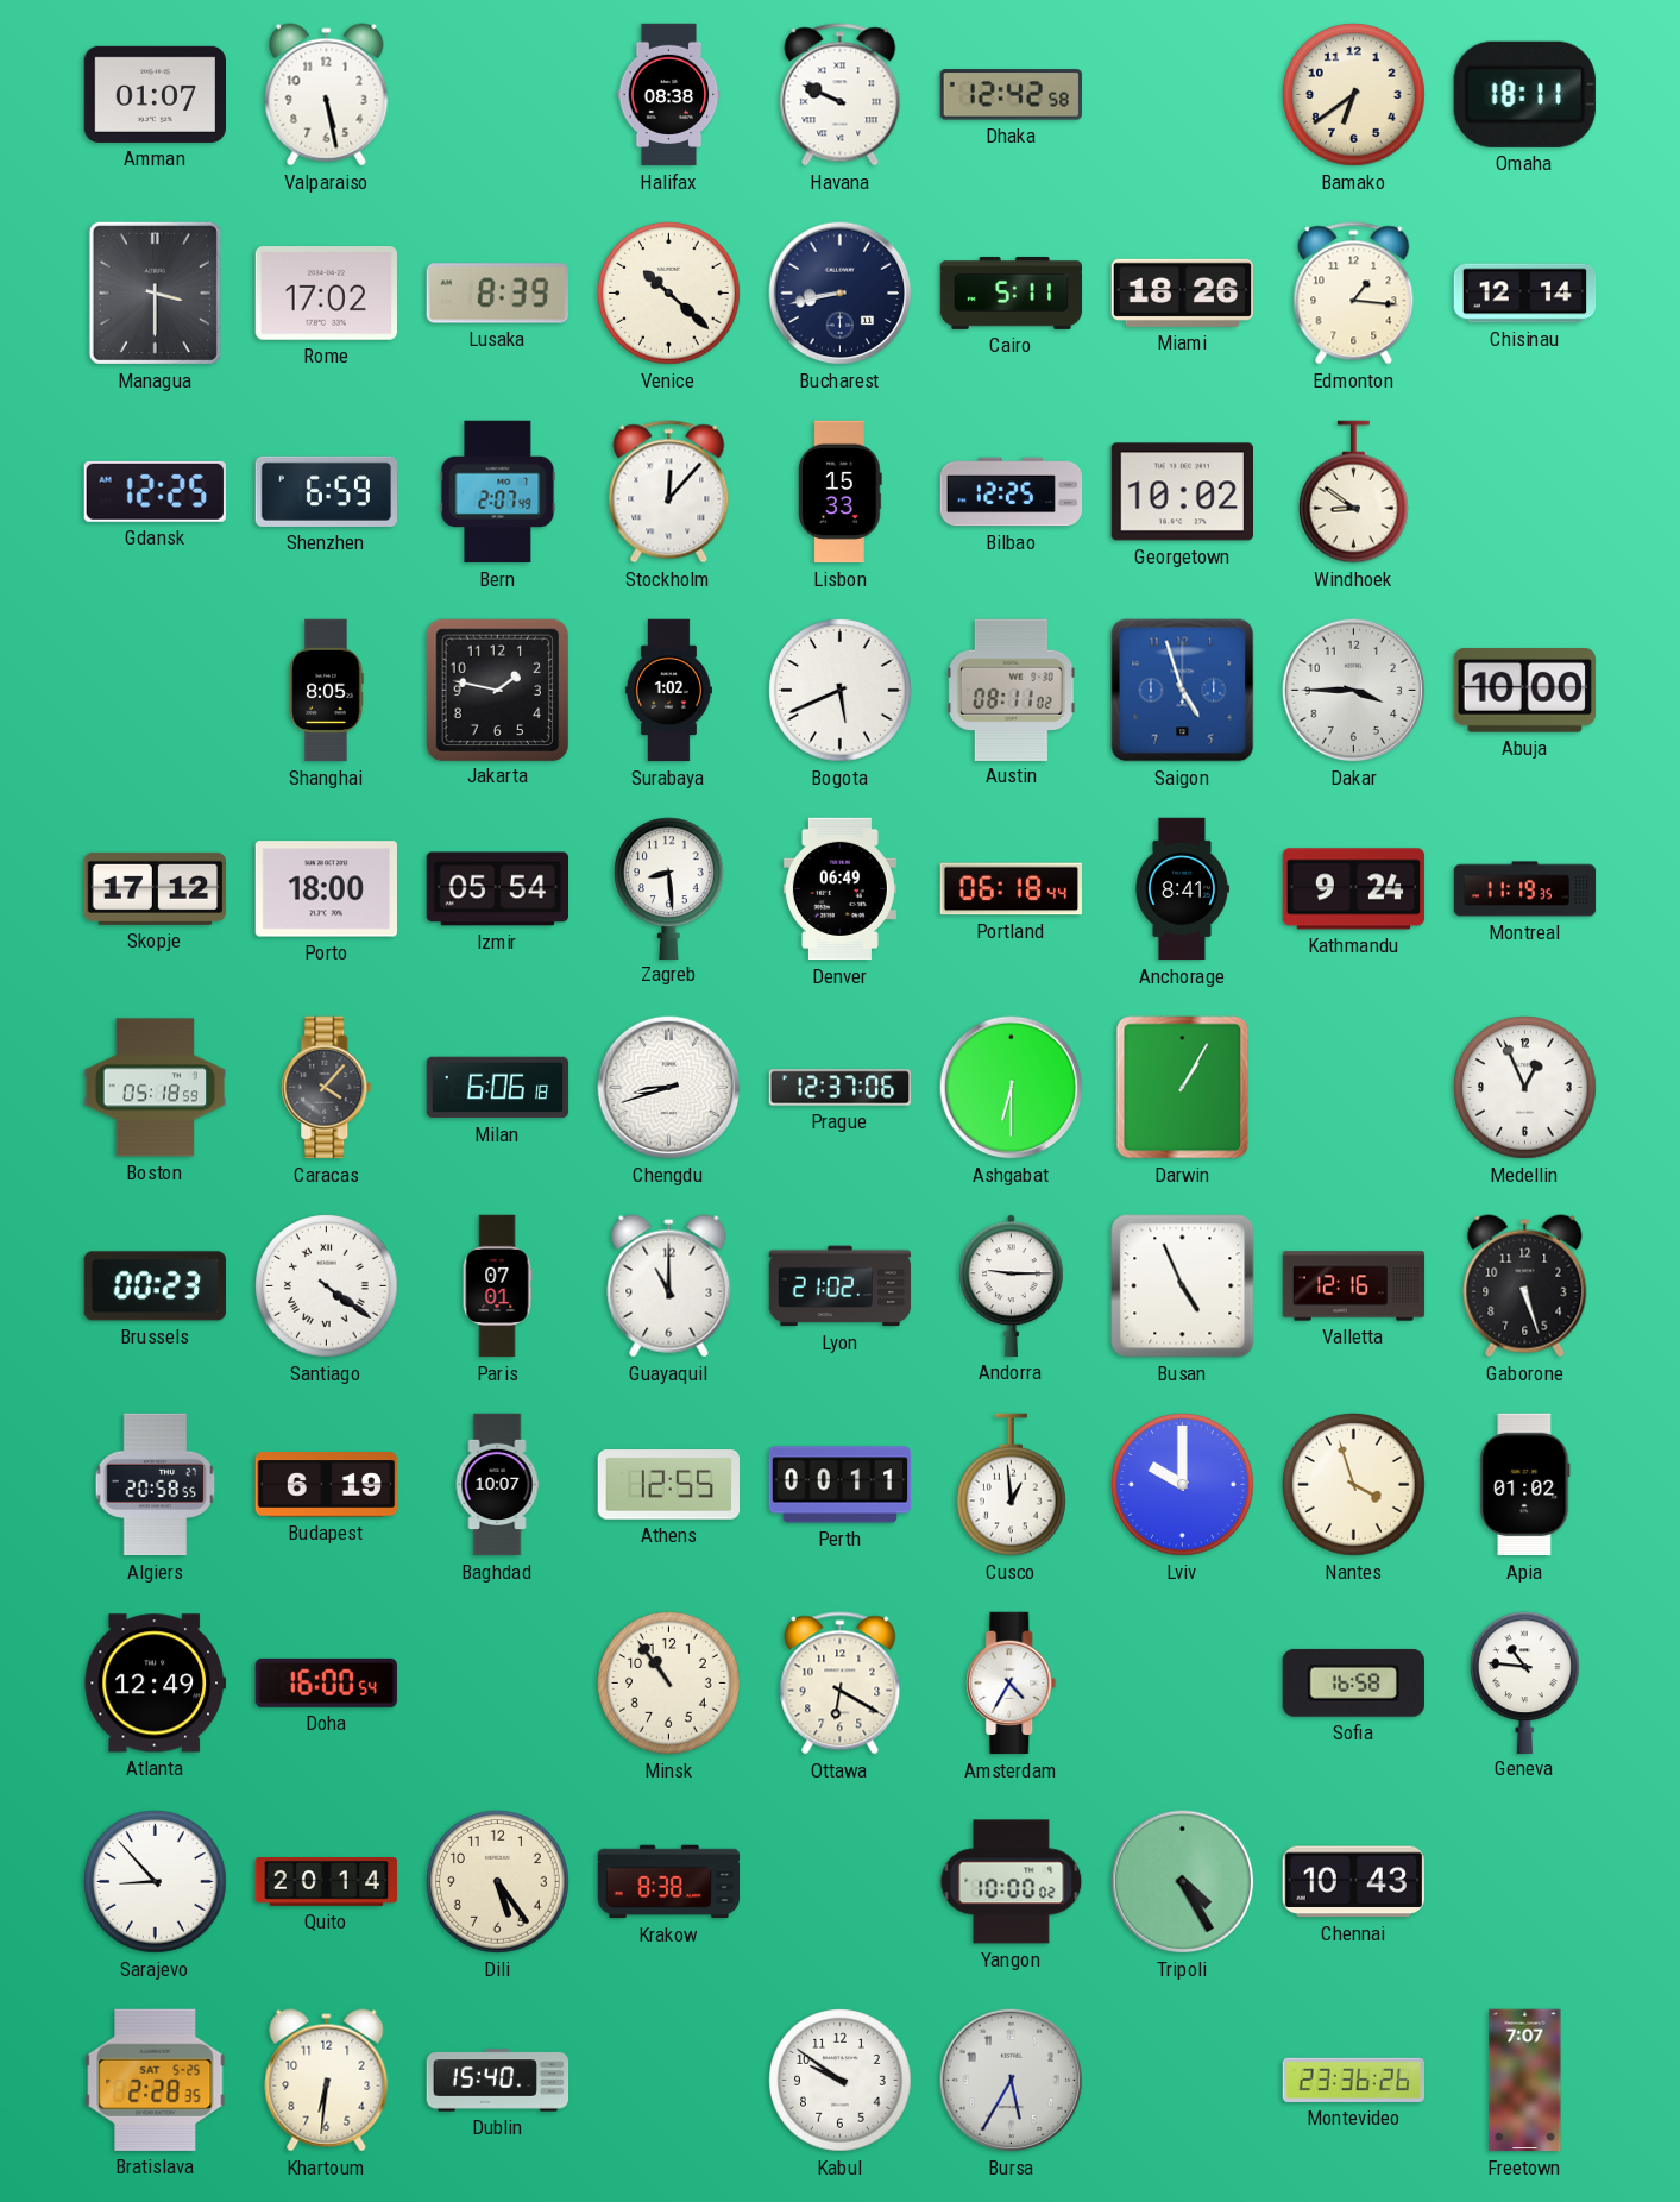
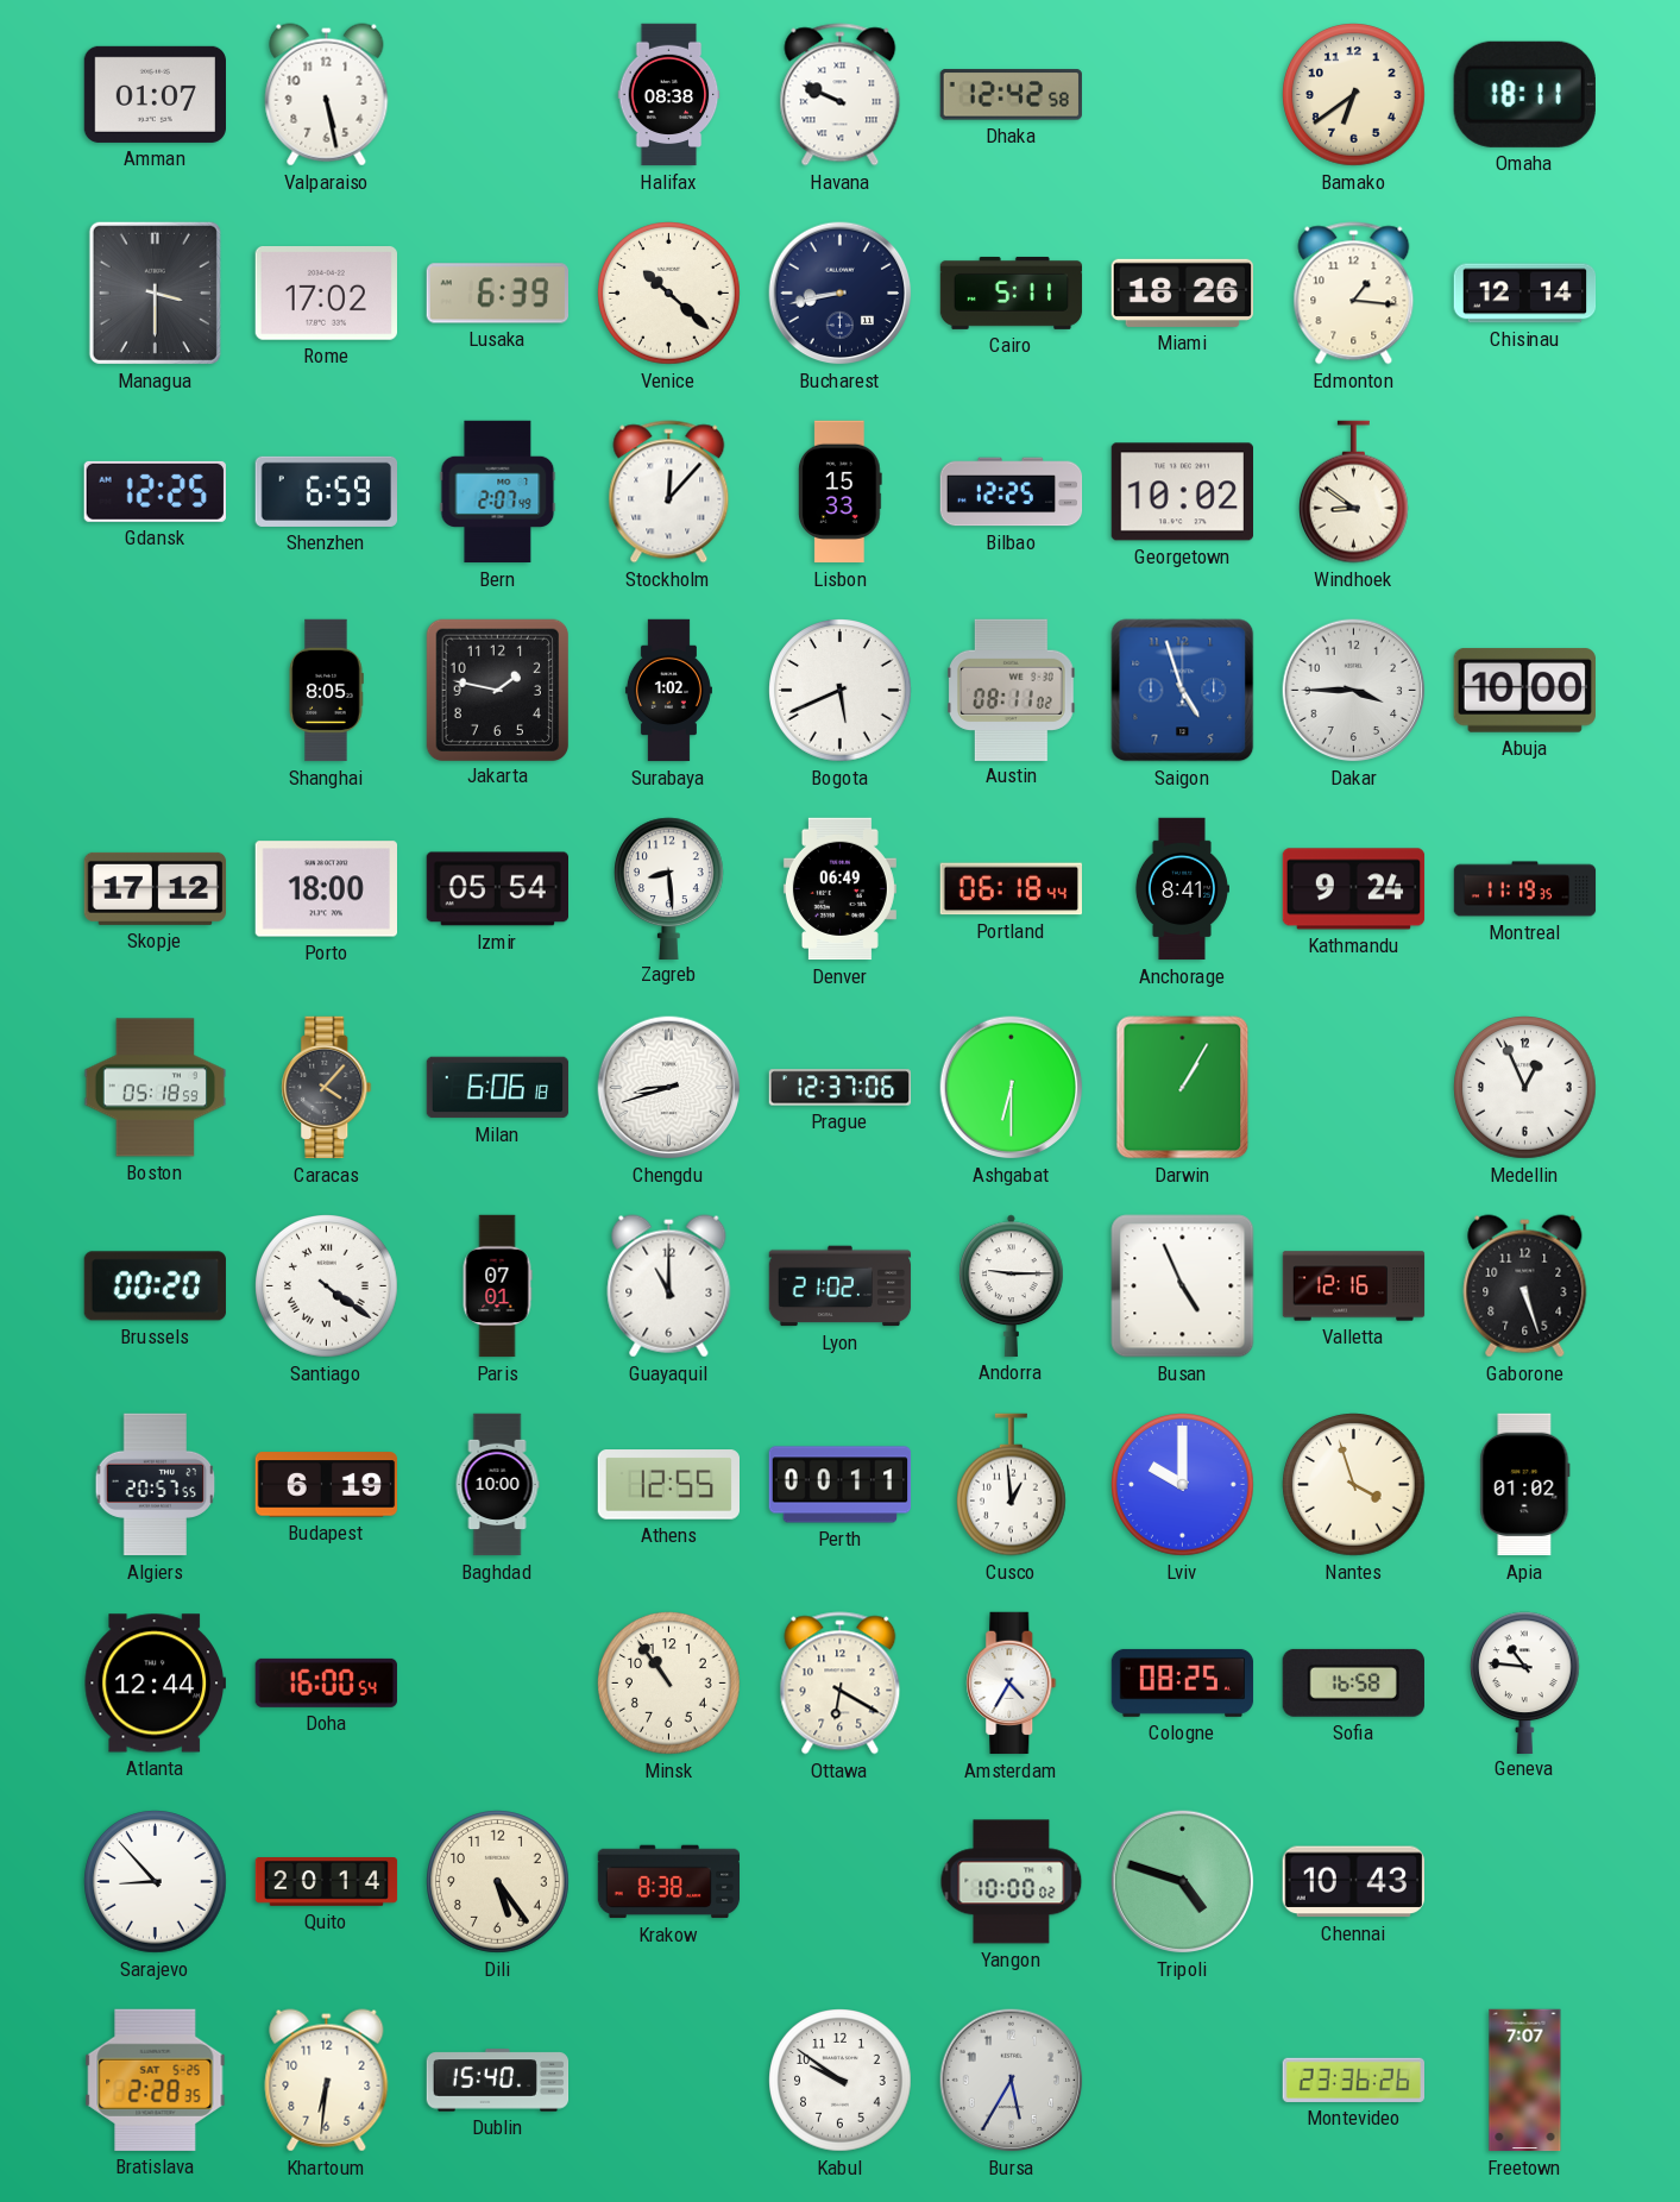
Lusaka: 8:39 -> 6:39
Brussels: 00:23 -> 00:20
Algiers: 20:58 -> 20:57
Baghdad: 10:07 -> 10:00
Atlanta: 12:49 -> 12:44
Cologne: none -> 08:25
Tripoli: 4:25 -> 4:48
